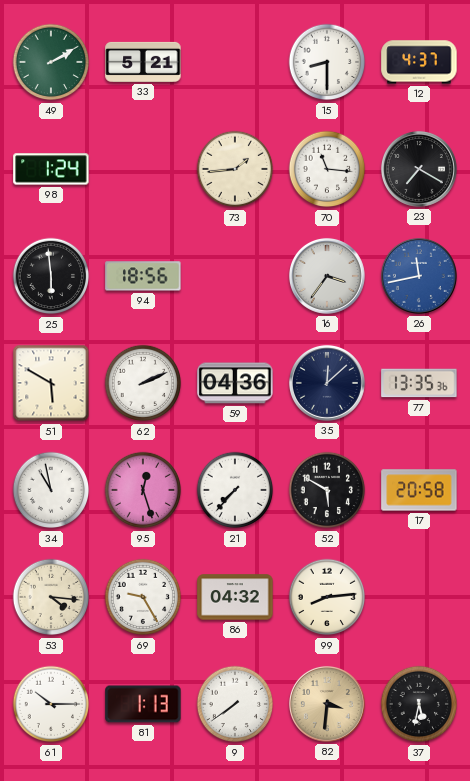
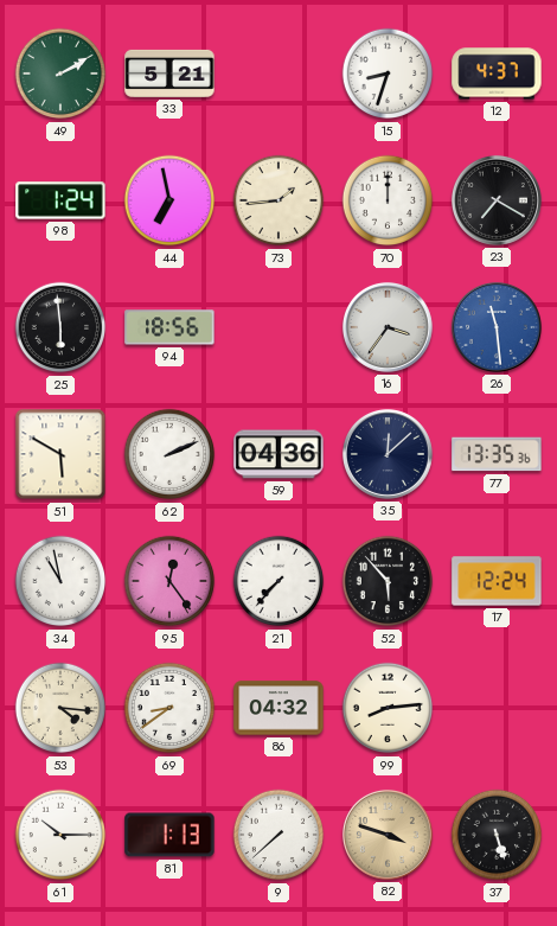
15: 8:30 -> 8:33
44: none -> 6:58
70: 11:16 -> 12:00
26: 11:43 -> 11:29
95: 12:27 -> 12:24
52: 5:50 -> 5:53
17: 20:58 -> 12:24
69: 9:25 -> 8:39
9: 7:39 -> 7:38
82: 3:31 -> 3:48
37: 5:32 -> 5:27
